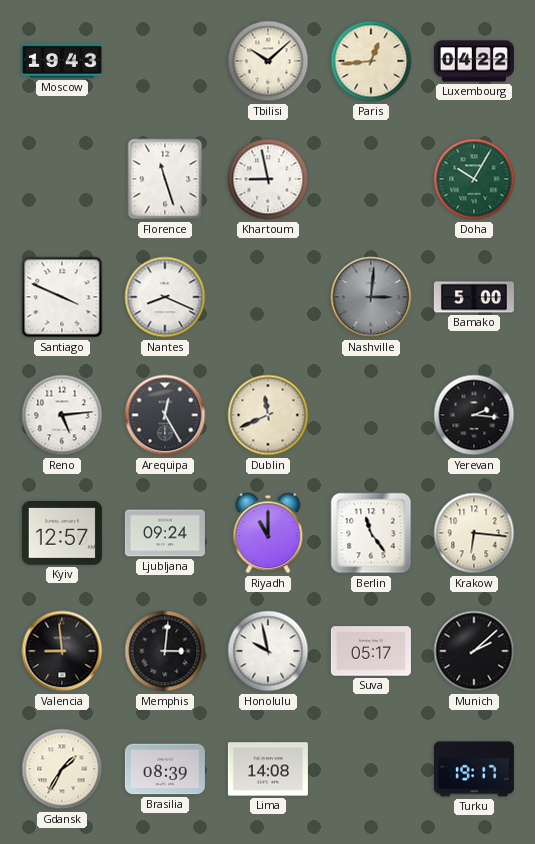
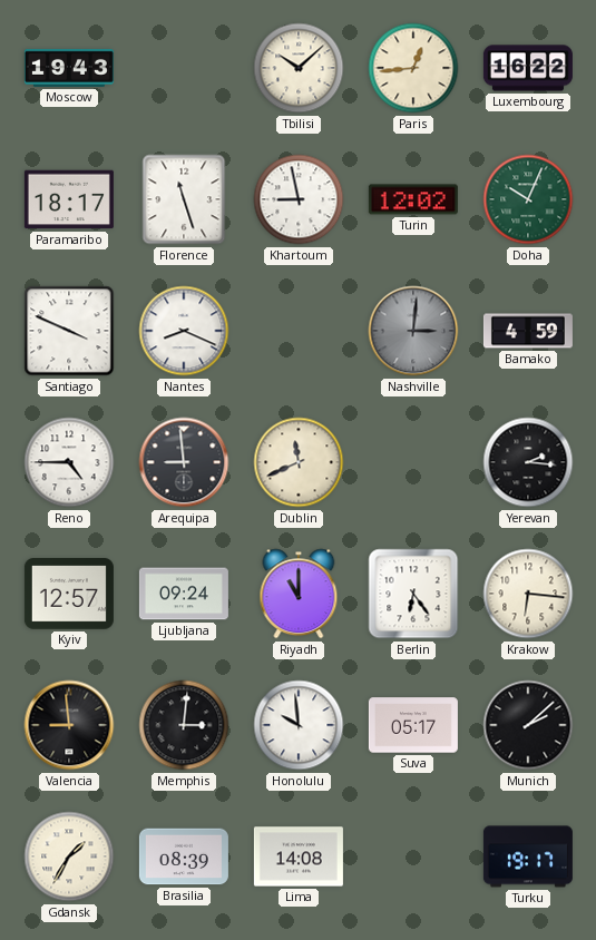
Luxembourg: 04:22 -> 16:22
Paramaribo: none -> 18:17
Turin: none -> 12:02
Doha: 10:05 -> 10:04
Bamako: 5:00 -> 4:59
Reno: 5:14 -> 4:45
Arequipa: 12:25 -> 8:59
Berlin: 11:24 -> 6:24
Honolulu: 9:58 -> 9:59
